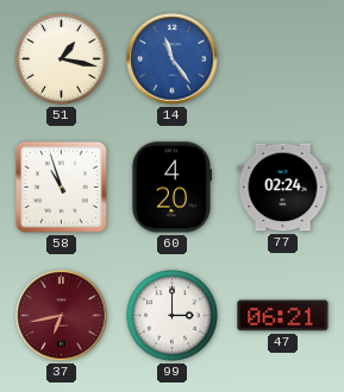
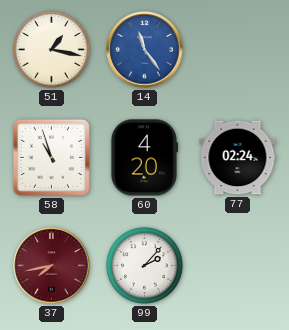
37: 6:43 -> 7:43
99: 3:00 -> 2:07
47: 06:21 -> none
